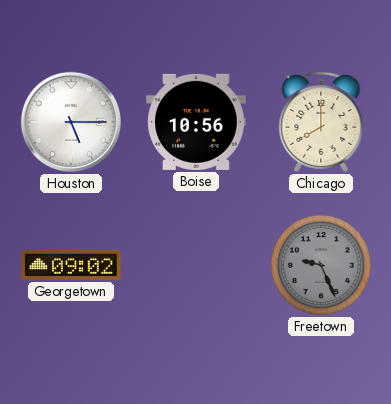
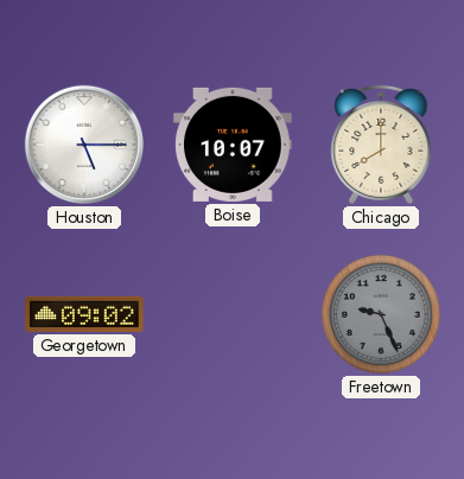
Boise: 10:56 -> 10:07
